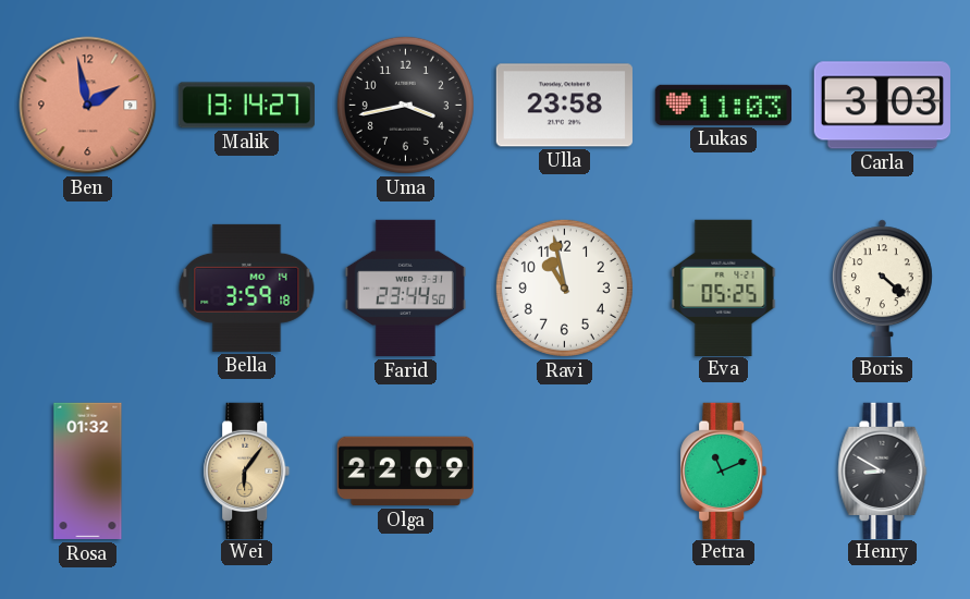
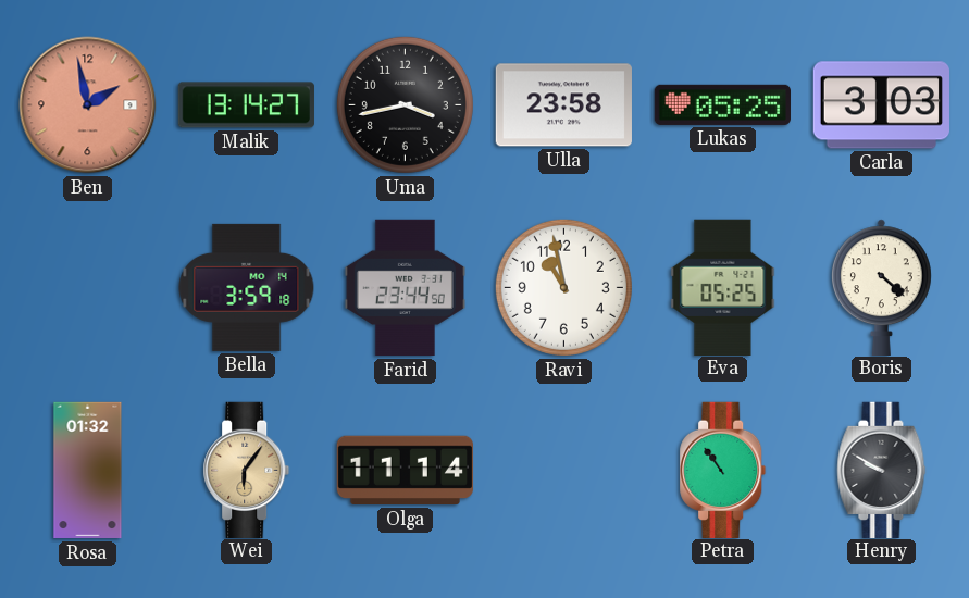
Lukas: 11:03 -> 05:25
Olga: 22:09 -> 11:14
Petra: 11:11 -> 10:54
Henry: 8:50 -> 9:50
